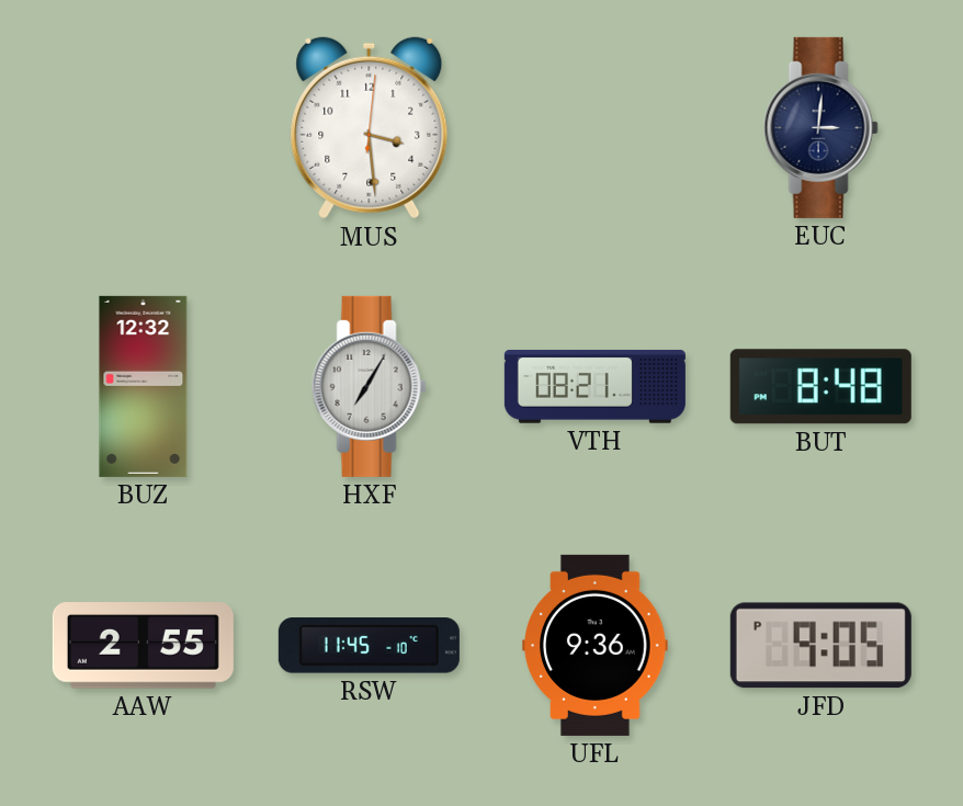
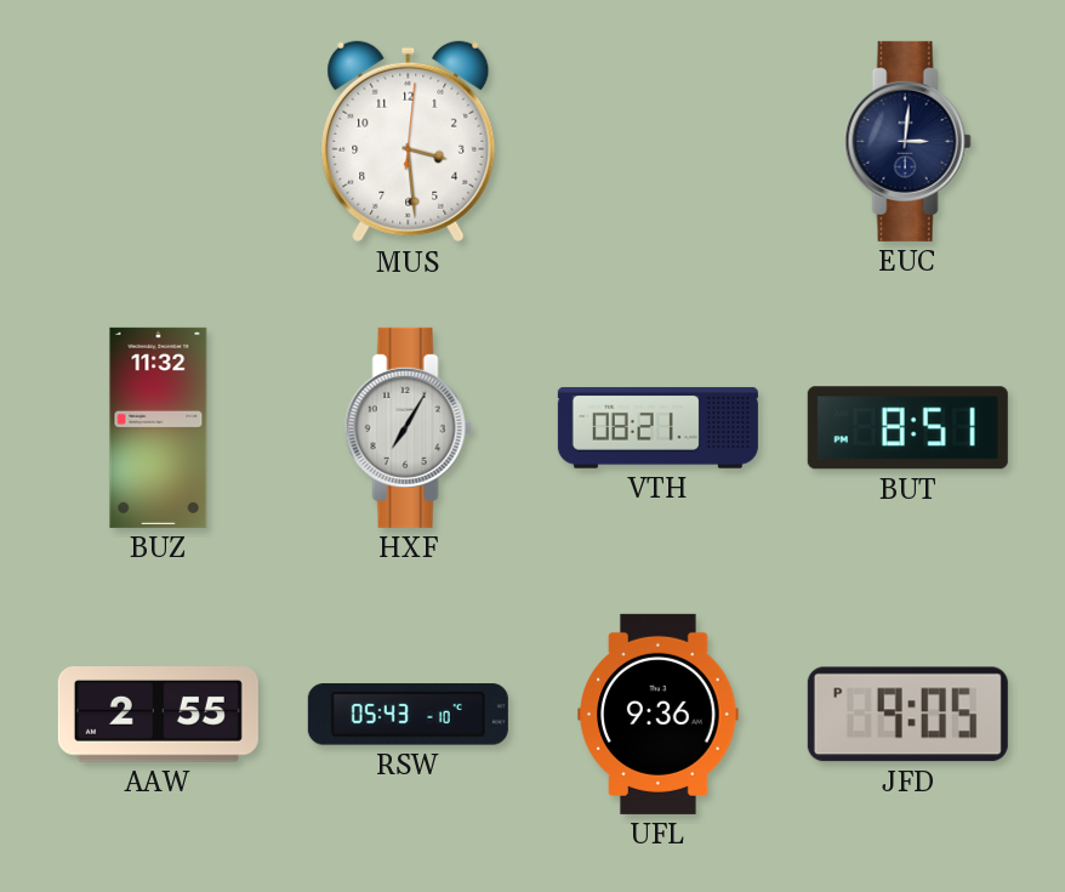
BUZ: 12:32 -> 11:32
BUT: 8:48 -> 8:51
RSW: 11:45 -> 05:43
